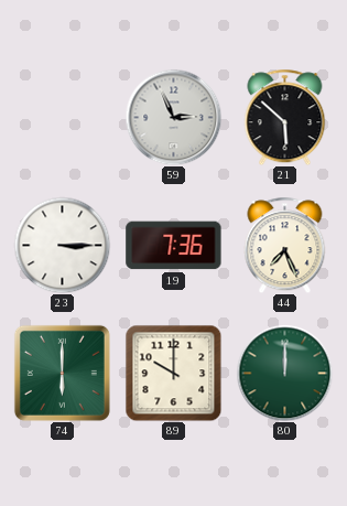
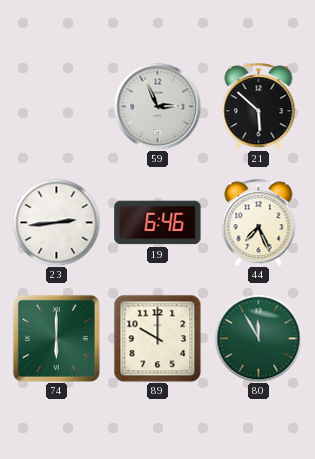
23: 3:15 -> 2:44
19: 7:36 -> 6:46
80: 12:00 -> 11:55
